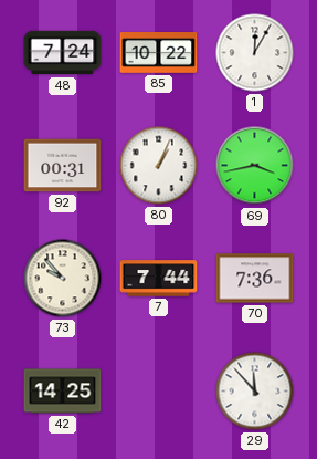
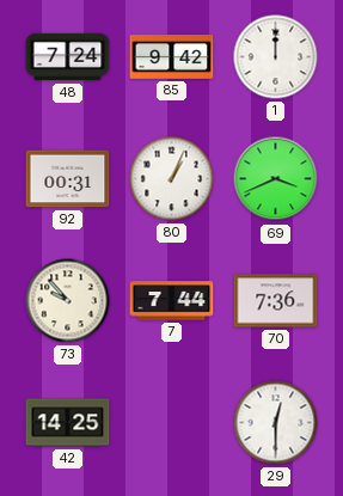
85: 10:22 -> 9:42
1: 12:05 -> 12:00
69: 3:43 -> 3:41
29: 11:53 -> 12:30
